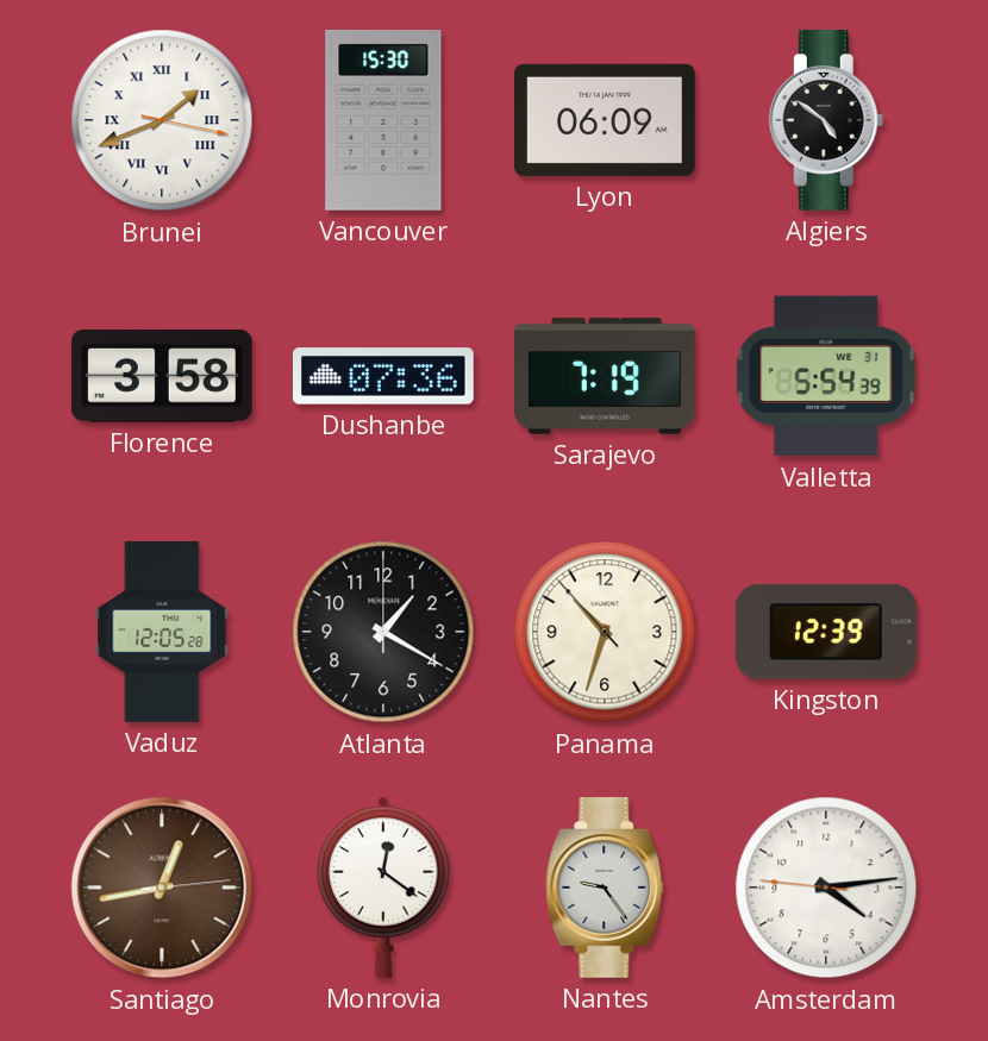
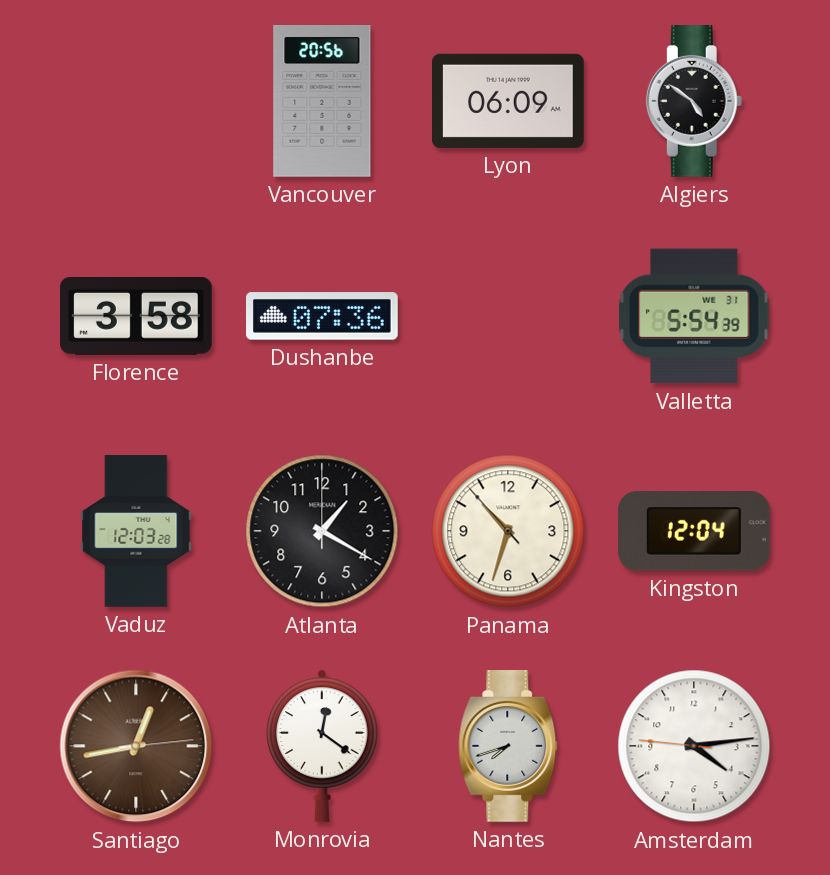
Brunei: 1:41 -> none
Vancouver: 15:30 -> 20:56
Sarajevo: 7:19 -> none
Vaduz: 12:05 -> 12:03
Kingston: 12:39 -> 12:04
Nantes: 9:24 -> 7:42
